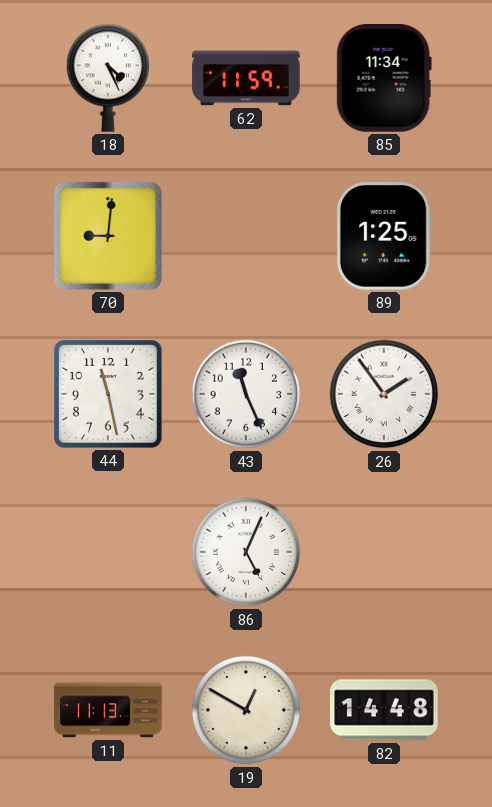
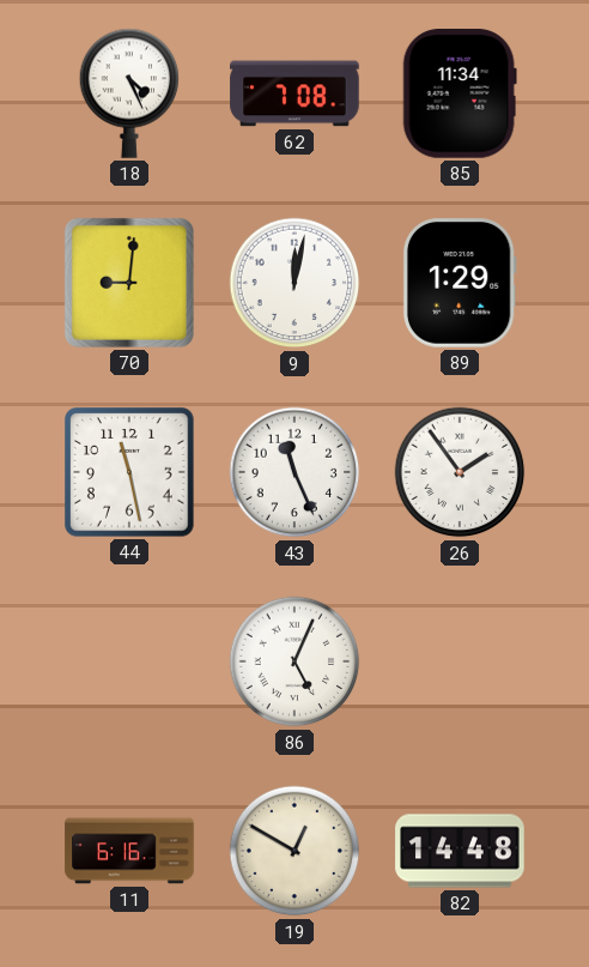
62: 11:59 -> 7:08
9: none -> 12:02
89: 1:25 -> 1:29
11: 11:13 -> 6:16
